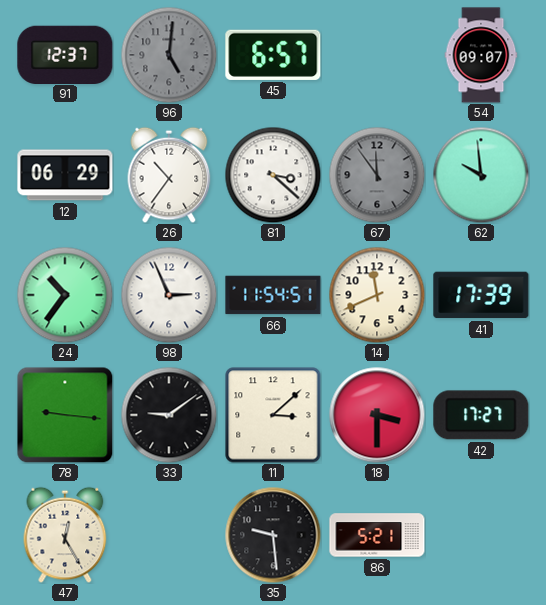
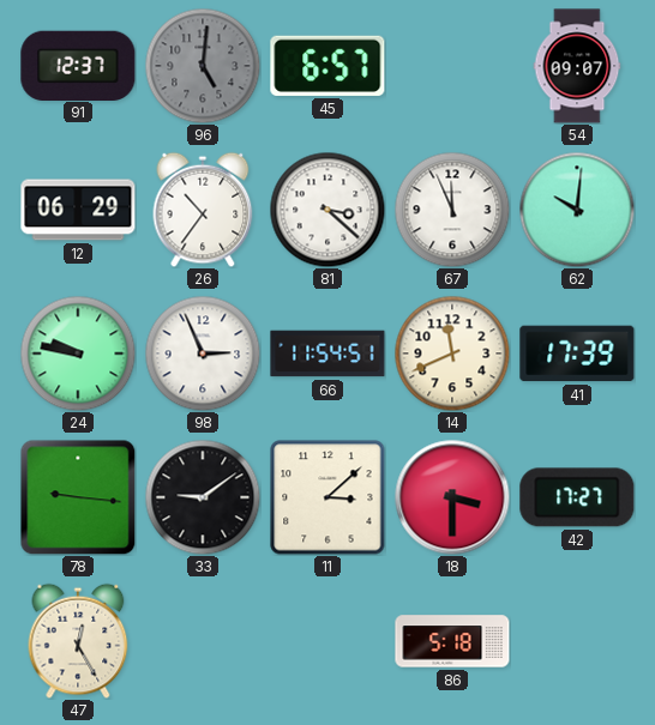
67: 11:54 -> 11:56
67 dial: grey -> white
62: 9:59 -> 10:01
24: 10:36 -> 9:47
35: 9:29 -> none
86: 5:21 -> 5:18
